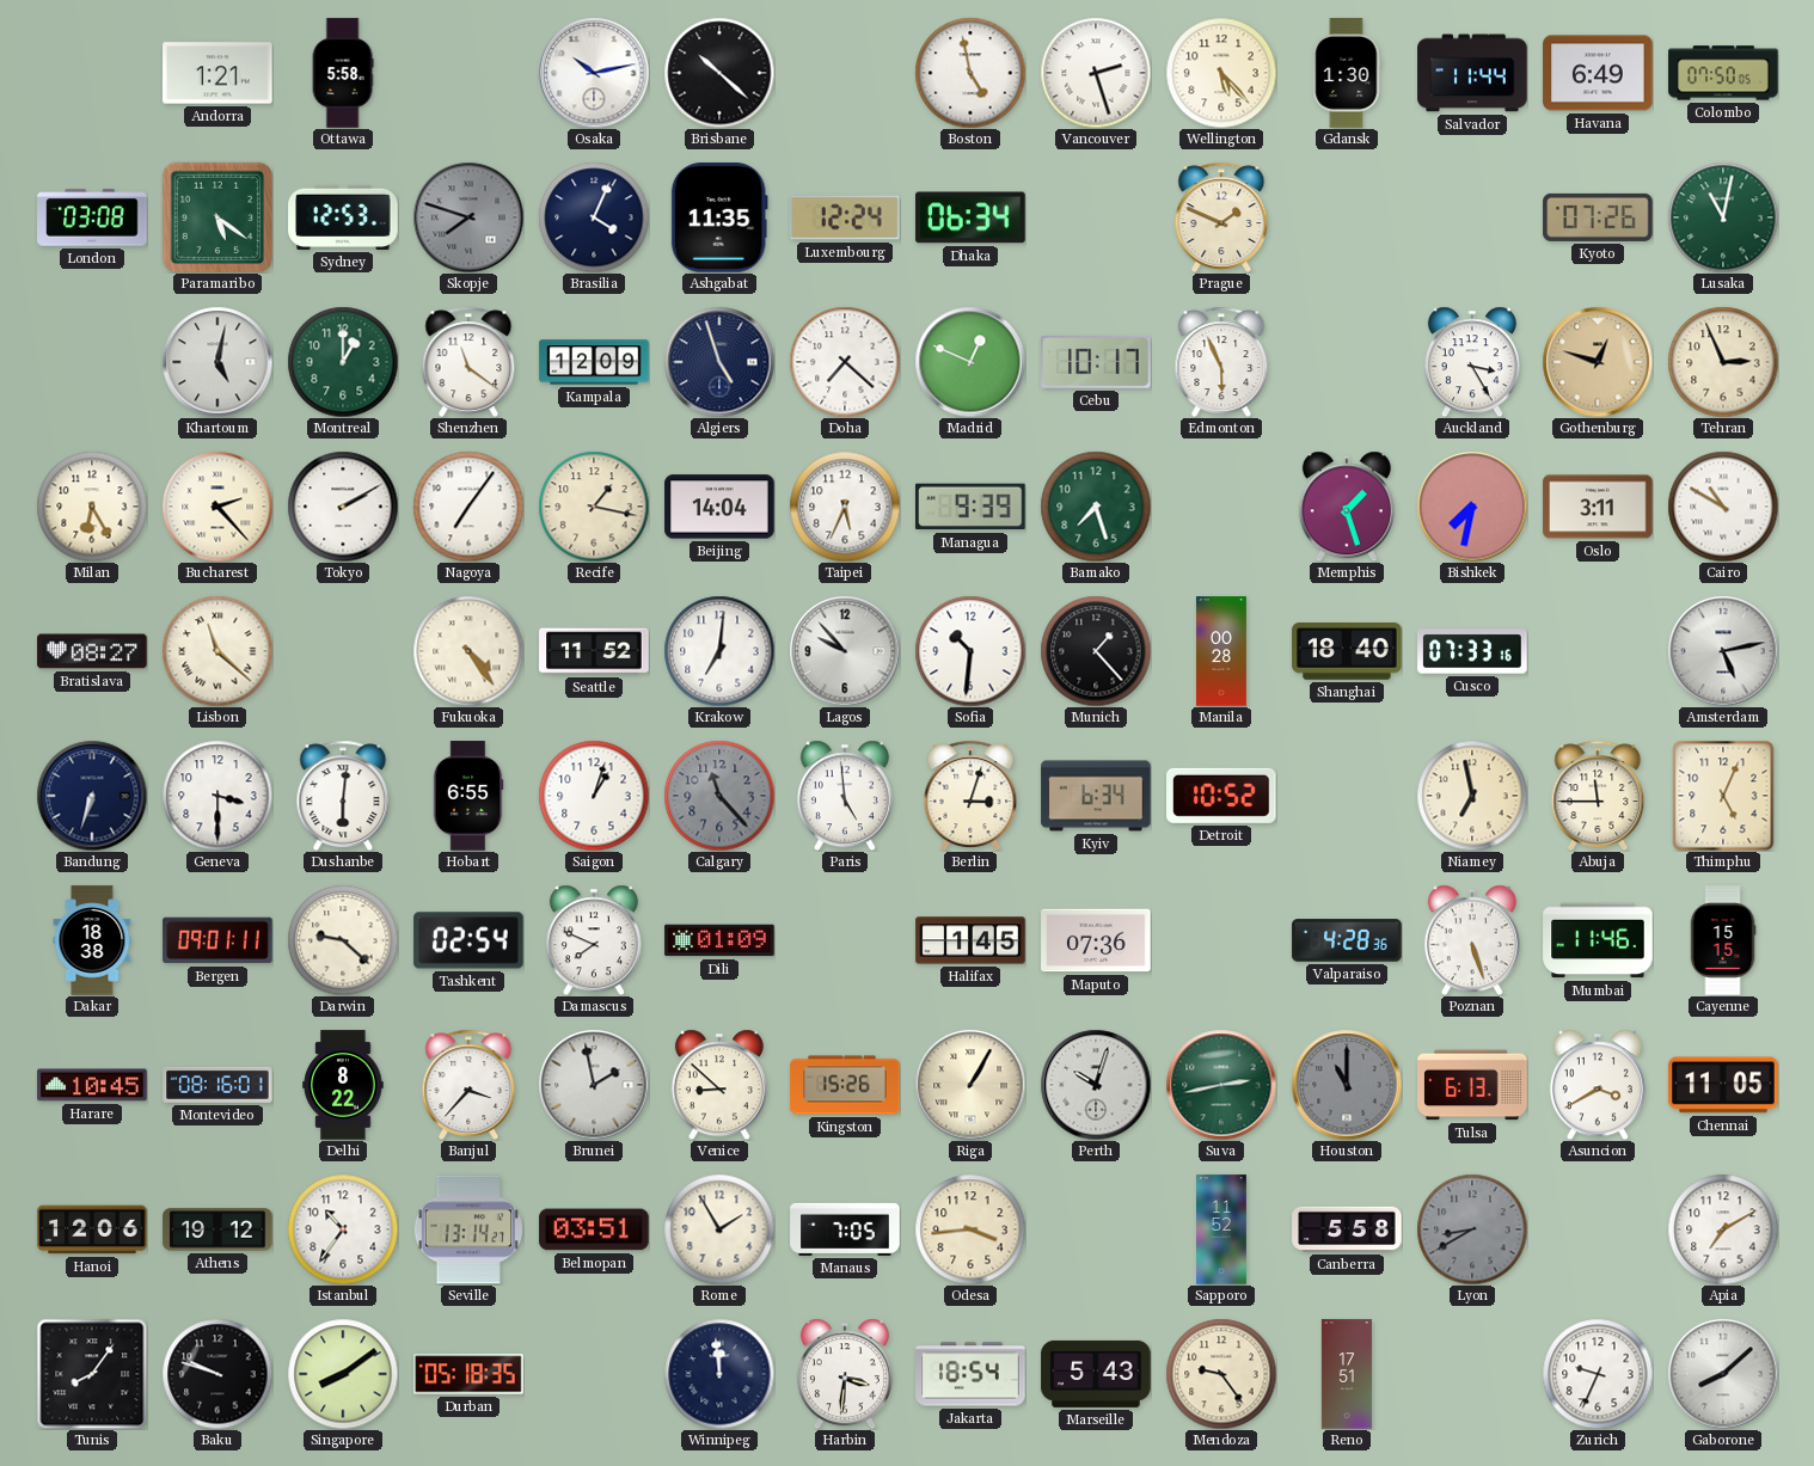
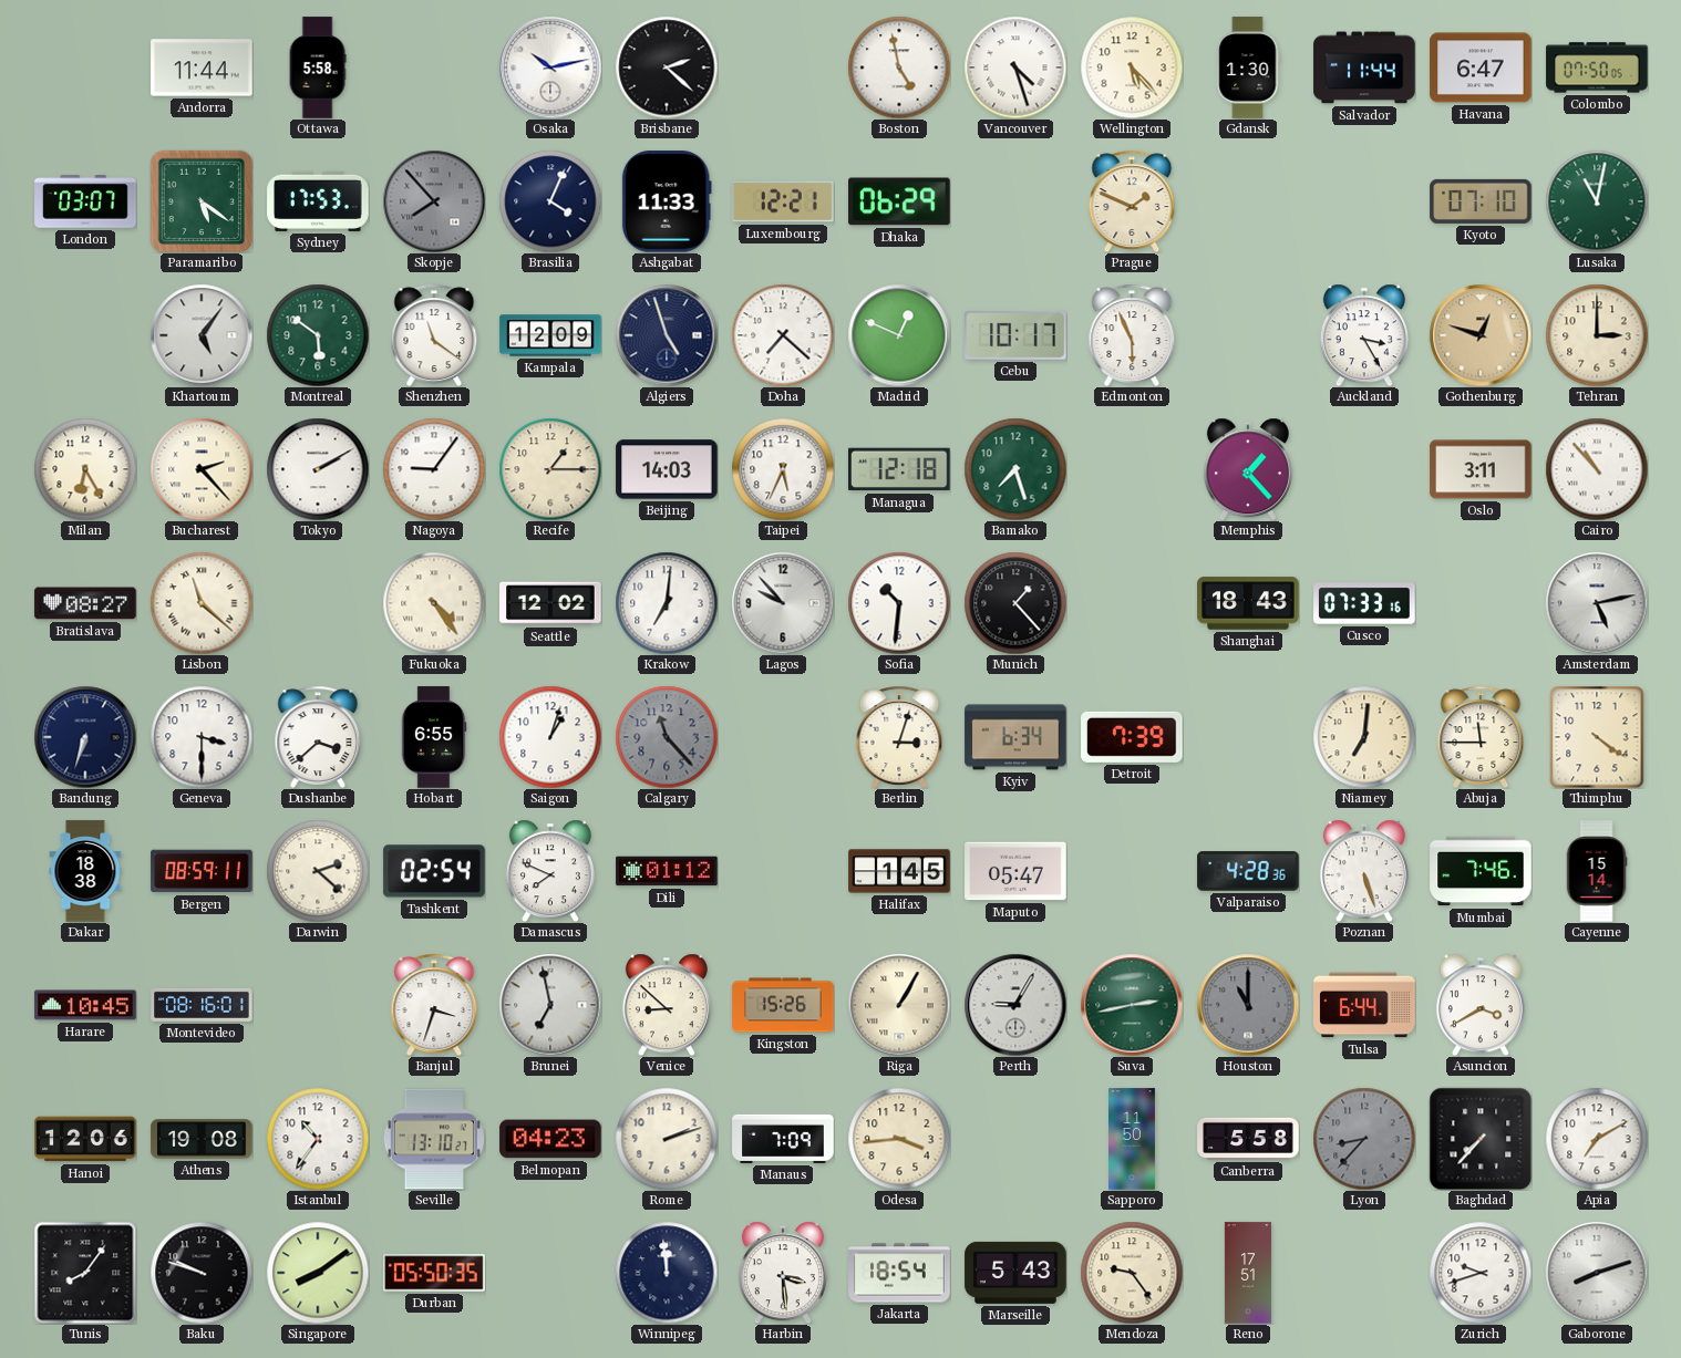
Andorra: 1:21 -> 11:44
Brisbane: 10:22 -> 2:22
Vancouver: 2:27 -> 4:27
Havana: 6:49 -> 6:47
London: 03:08 -> 03:07
Sydney: 12:53 -> 17:53
Skopje: 7:48 -> 7:53
Ashgabat: 11:35 -> 11:33
Luxembourg: 12:24 -> 12:21
Dhaka: 06:34 -> 06:29
Kyoto: 07:26 -> 07:10
Khartoum: 5:02 -> 5:06
Montreal: 1:00 -> 5:51
Tehran: 2:56 -> 3:00
Nagoya: 7:06 -> 9:06
Recife: 1:17 -> 1:15
Beijing: 14:04 -> 14:03
Managua: 9:39 -> 12:18
Memphis: 1:27 -> 1:23
Bishkek: 7:32 -> none
Cairo: 10:50 -> 10:53
Seattle: 11:52 -> 12:02
Manila: 00:28 -> none
Shanghai: 18:40 -> 18:43
Dushanbe: 6:01 -> 3:38
Paris: 4:59 -> none
Detroit: 10:52 -> 7:39
Niamey: 6:58 -> 7:01
Thimphu: 5:04 -> 4:21
Bergen: 09:01 -> 08:59
Darwin: 9:22 -> 2:22
Dili: 01:09 -> 01:12
Maputo: 07:36 -> 05:47
Mumbai: 11:46 -> 7:46
Cayenne: 15:15 -> 15:14
Delhi: 8:22 -> none
Banjul: 3:37 -> 3:33
Brunei: 1:58 -> 6:58
Perth: 10:03 -> 9:05
Tulsa: 6:13 -> 6:44
Chennai: 11:05 -> none
Athens: 19:12 -> 19:08
Seville: 13:14 -> 13:10
Belmopan: 03:51 -> 04:23
Rome: 1:55 -> 2:12
Manaus: 7:05 -> 7:09
Sapporo: 11:52 -> 11:50
Lyon: 8:40 -> 8:37
Baghdad: none -> 7:37
Durban: 05:18 -> 05:50
Harbin: 3:31 -> 3:29
Zurich: 9:34 -> 9:42
Gaborone: 8:08 -> 8:12
